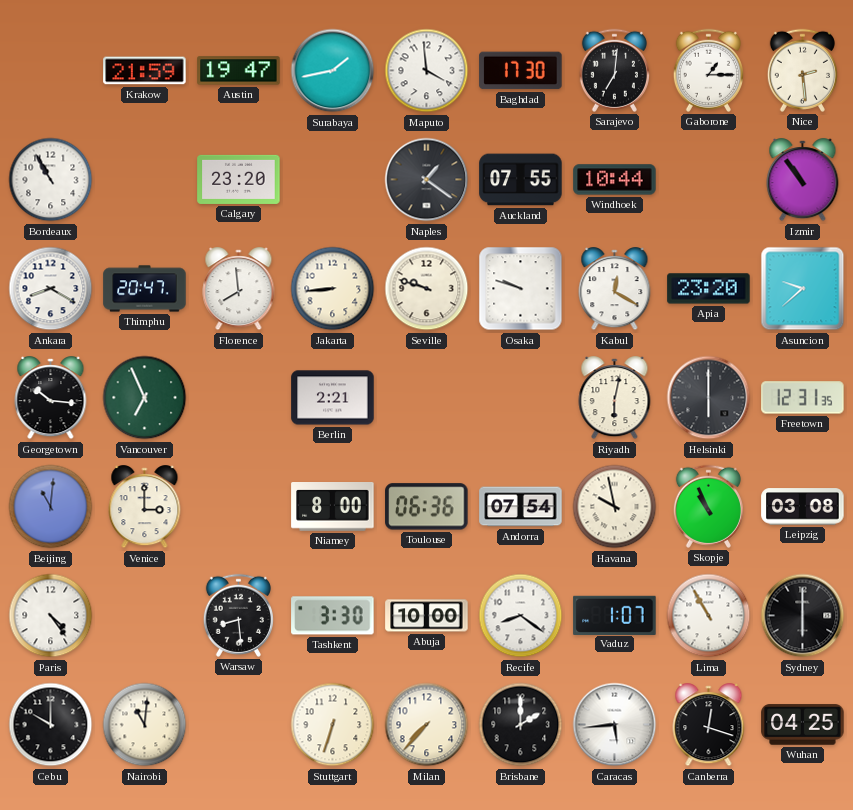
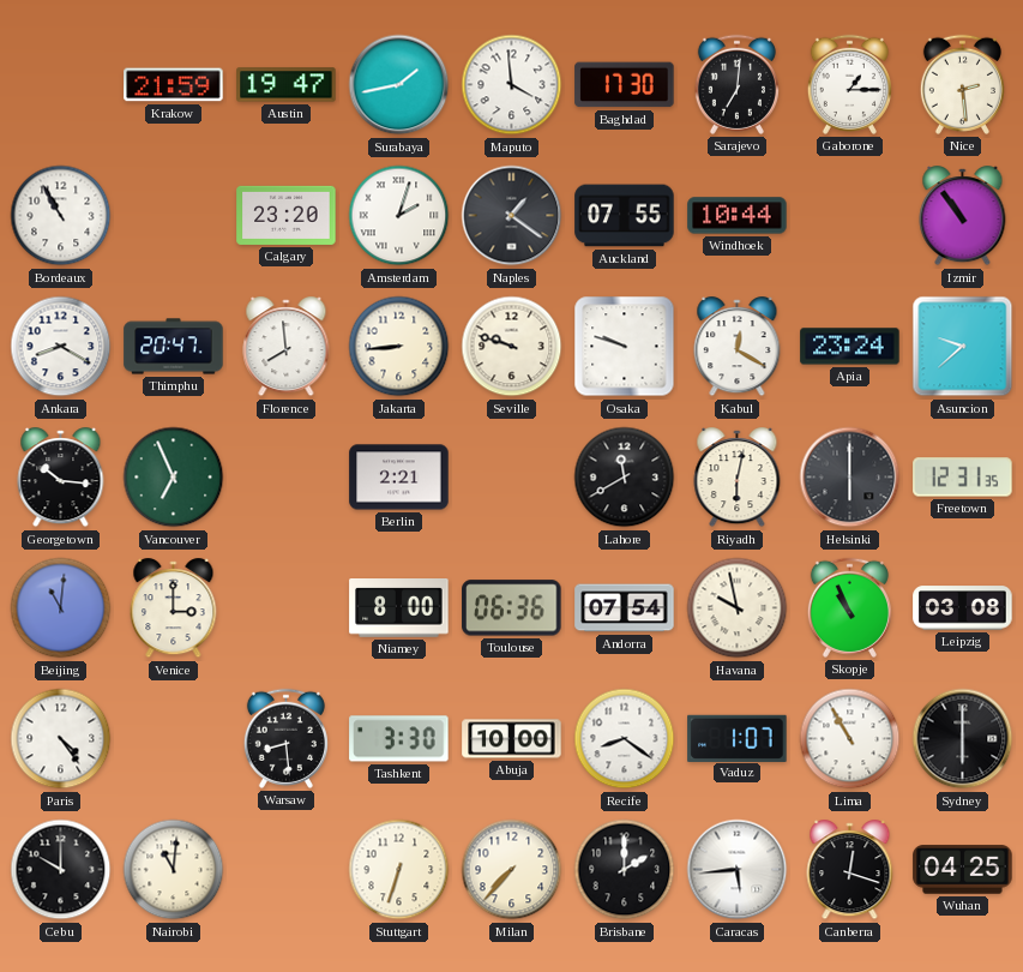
Amsterdam: none -> 2:03
Apia: 23:20 -> 23:24
Lahore: none -> 11:40
